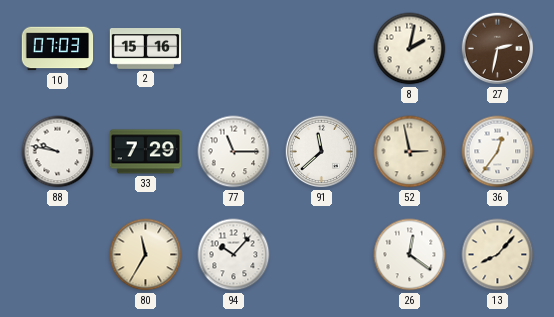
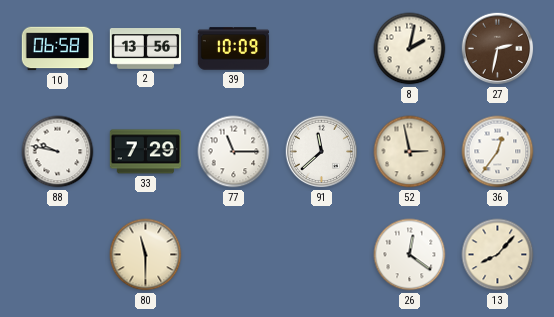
10: 07:03 -> 06:58
2: 15:16 -> 13:56
39: none -> 10:09
80: 11:35 -> 11:30
94: 10:07 -> none
